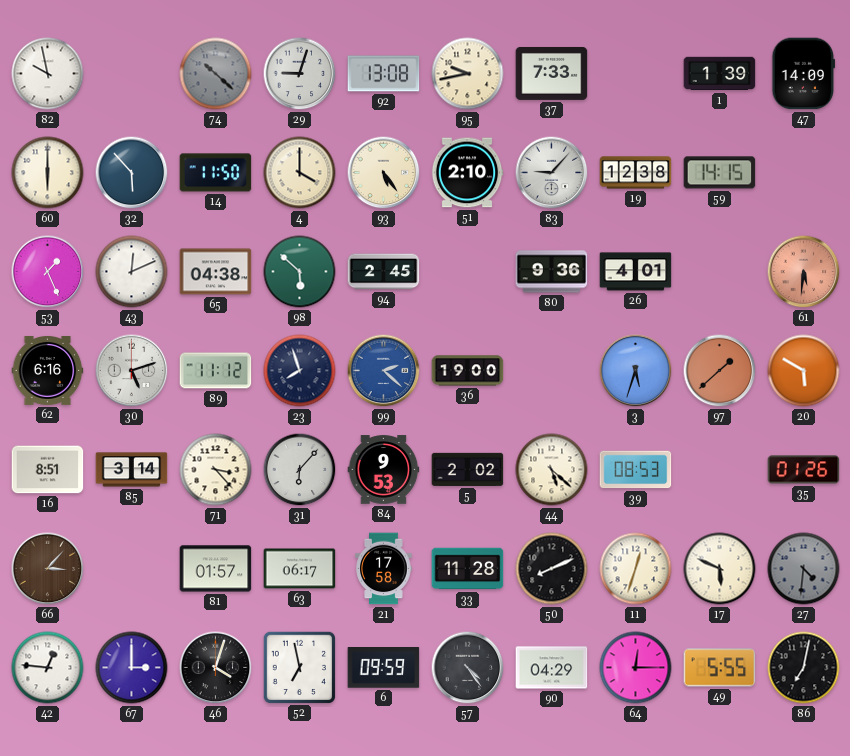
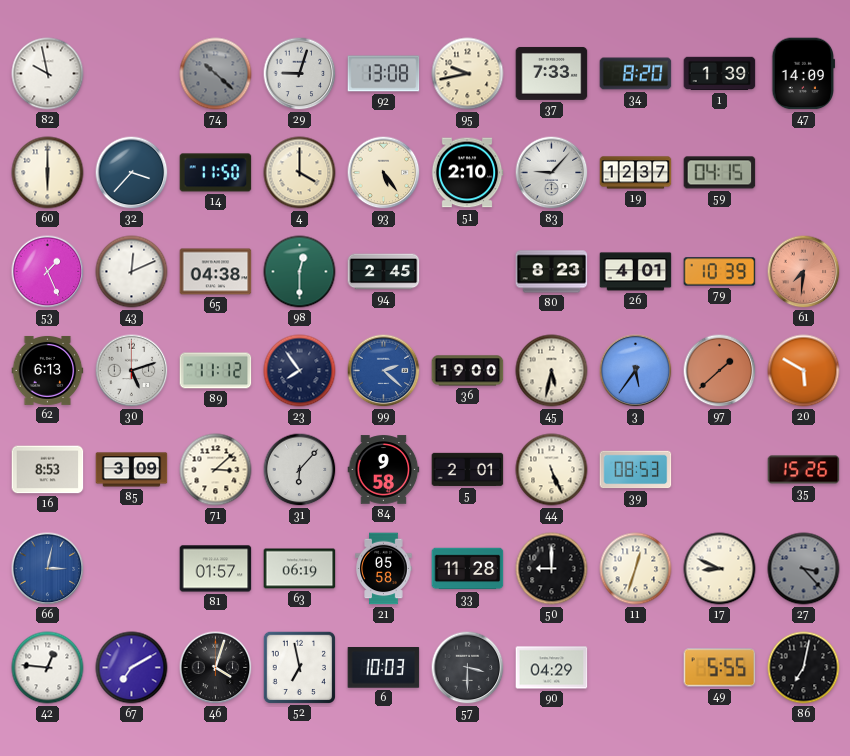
34: none -> 8:20
32: 5:53 -> 3:37
19: 12:38 -> 12:37
59: 14:15 -> 04:15
98: 5:52 -> 12:30
80: 9:36 -> 8:23
79: none -> 10:39
61: 5:31 -> 7:31
62: 6:16 -> 6:13
23: 7:57 -> 7:54
45: none -> 5:32
3: 5:33 -> 5:36
16: 8:51 -> 8:53
85: 3:14 -> 3:09
71: 3:23 -> 3:08
84: 9:53 -> 9:58
5: 2:02 -> 2:01
44: 5:22 -> 5:26
35: 01:26 -> 15:26
66: 3:07 -> 3:02
66 dial: brown -> blue
63: 06:17 -> 06:19
21: 17:58 -> 05:58
50: 8:11 -> 9:00
17: 5:49 -> 8:49
27: 4:31 -> 3:23
67: 3:00 -> 7:10
6: 09:59 -> 10:03
57: 4:24 -> 3:30
64: 12:15 -> none
